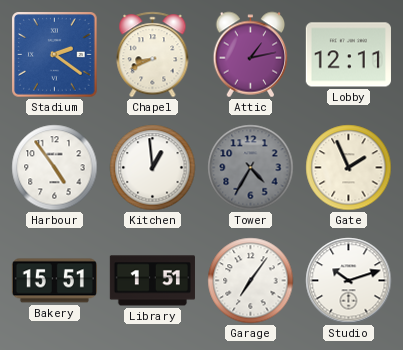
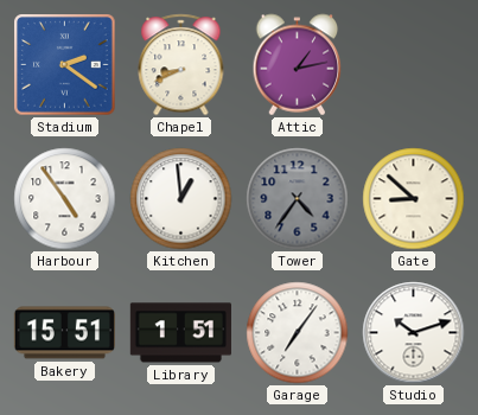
Lobby: 12:11 -> none
Tower: 4:35 -> 4:36
Gate: 1:56 -> 8:52
